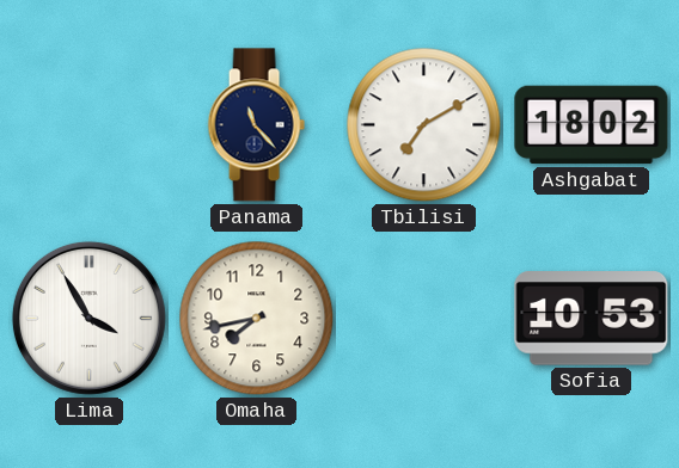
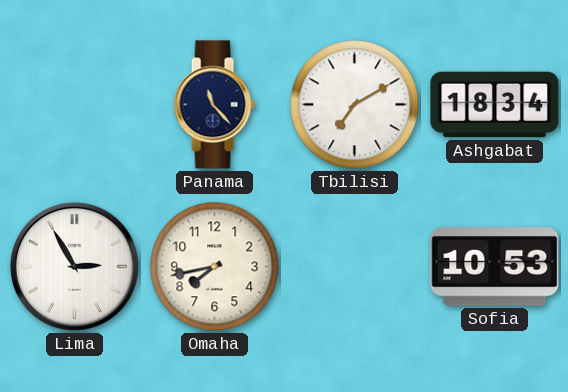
Ashgabat: 18:02 -> 18:34
Lima: 3:55 -> 2:55
